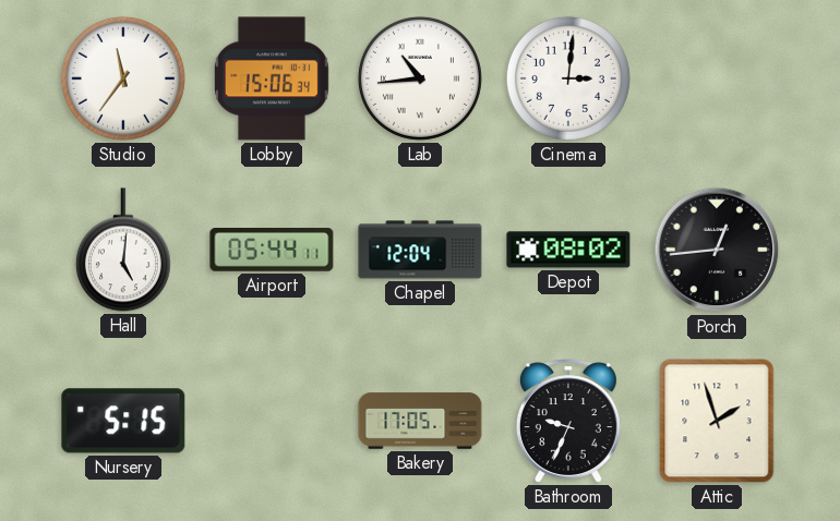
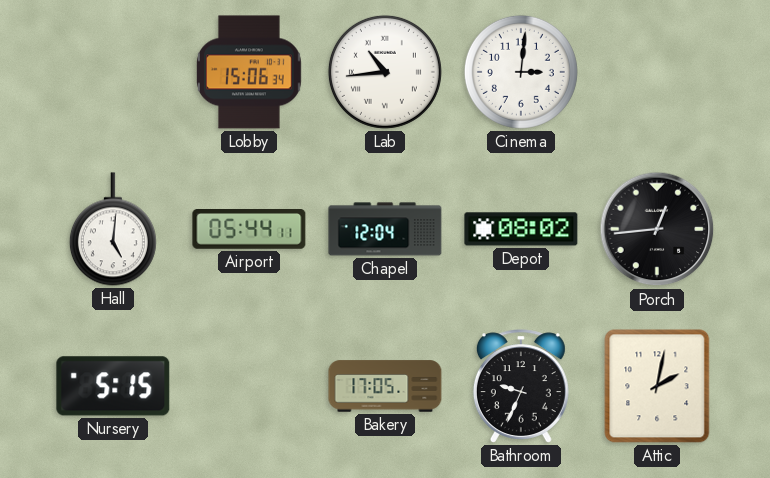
Studio: 11:36 -> none
Attic: 1:57 -> 2:02
